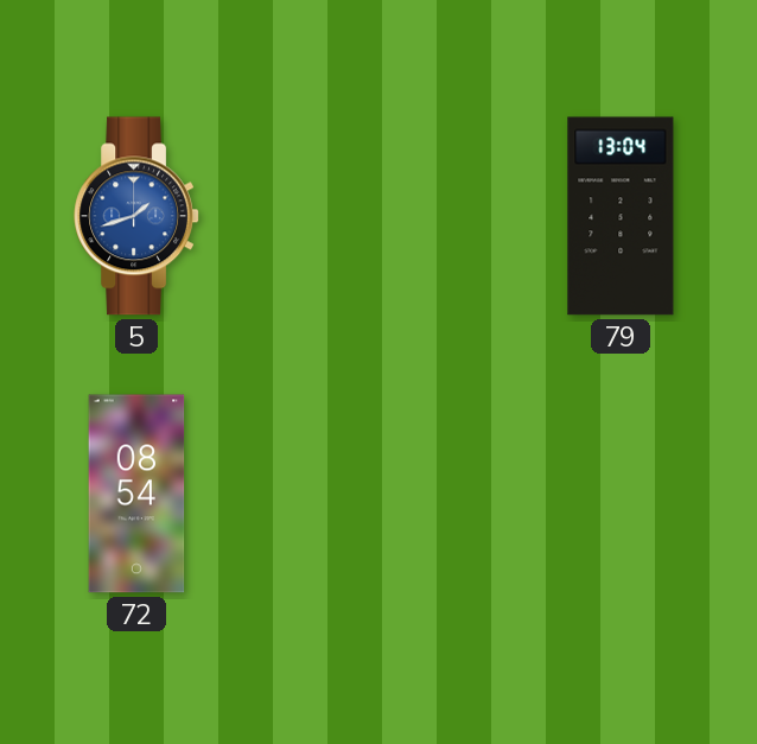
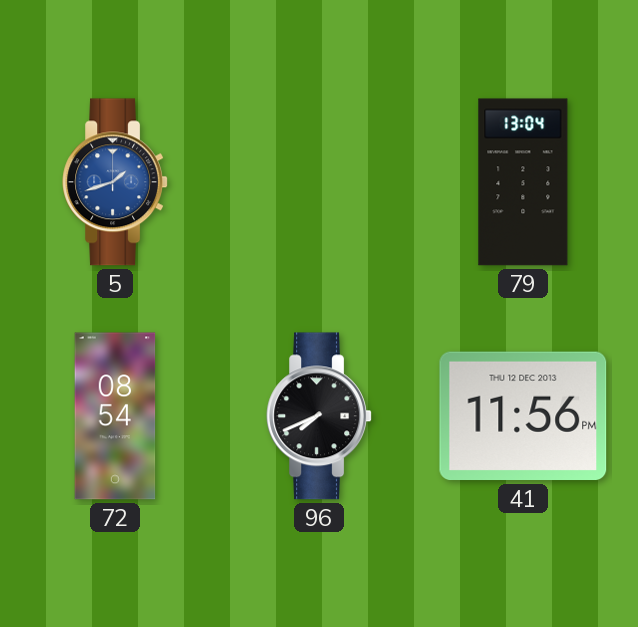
96: none -> 7:41
41: none -> 11:56
